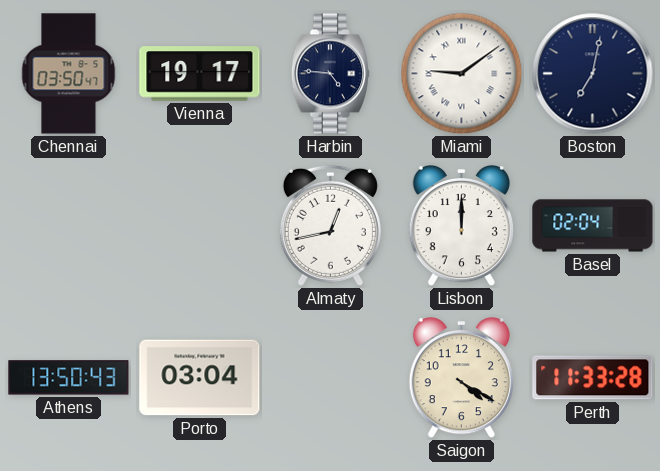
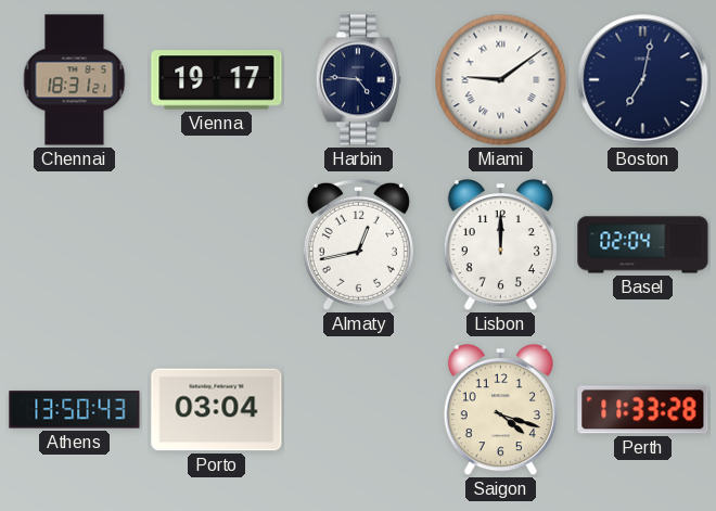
Chennai: 03:50 -> 18:31
Saigon: 4:20 -> 4:18
